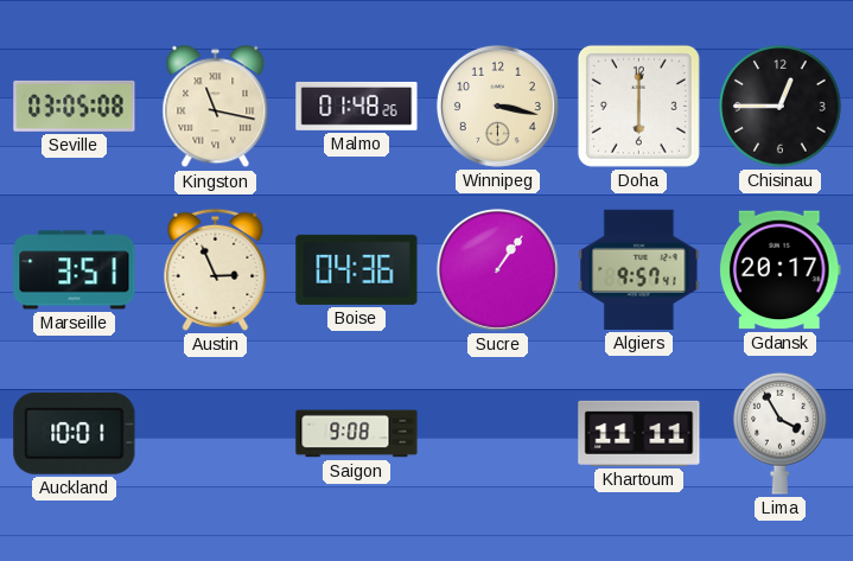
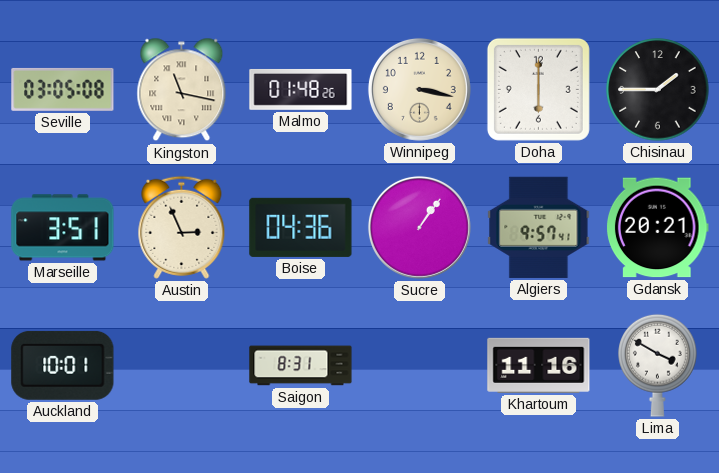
Chisinau: 12:45 -> 1:45
Gdansk: 20:17 -> 20:21
Saigon: 9:08 -> 8:31
Khartoum: 11:11 -> 11:16
Lima: 3:55 -> 3:50
